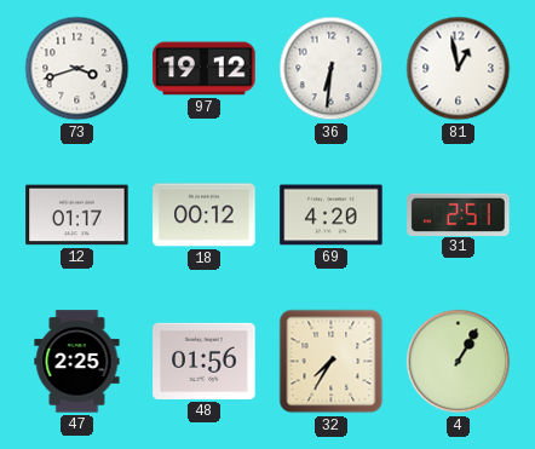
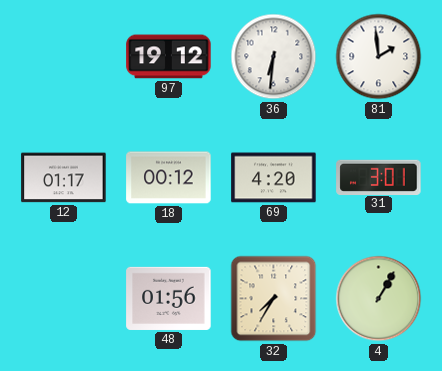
73: 3:42 -> none
81: 12:58 -> 1:59
31: 2:51 -> 3:01
47: 2:25 -> none
